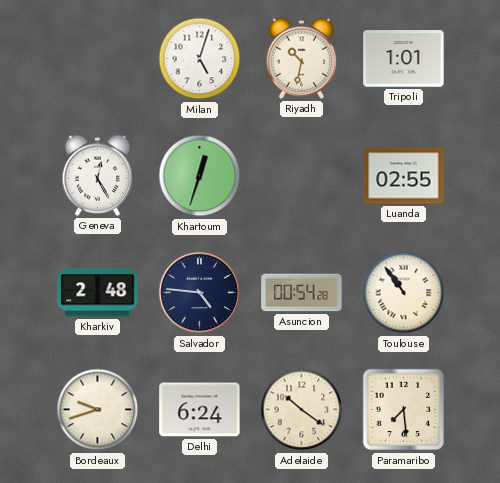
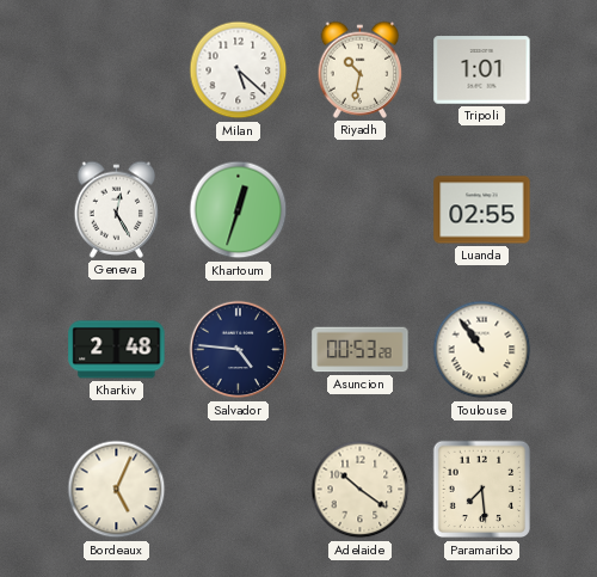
Milan: 5:03 -> 5:22
Asuncion: 00:54 -> 00:53
Bordeaux: 9:42 -> 5:04
Delhi: 6:24 -> none
